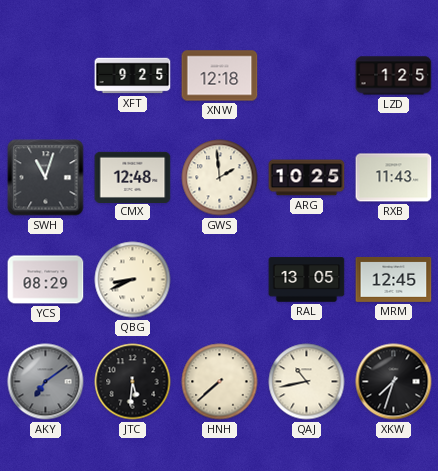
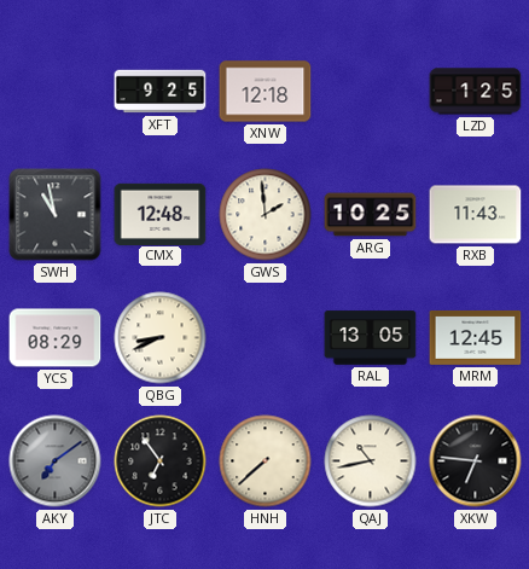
SWH: 11:03 -> 10:58
JTC: 5:31 -> 6:54
XKW: 7:33 -> 6:46
